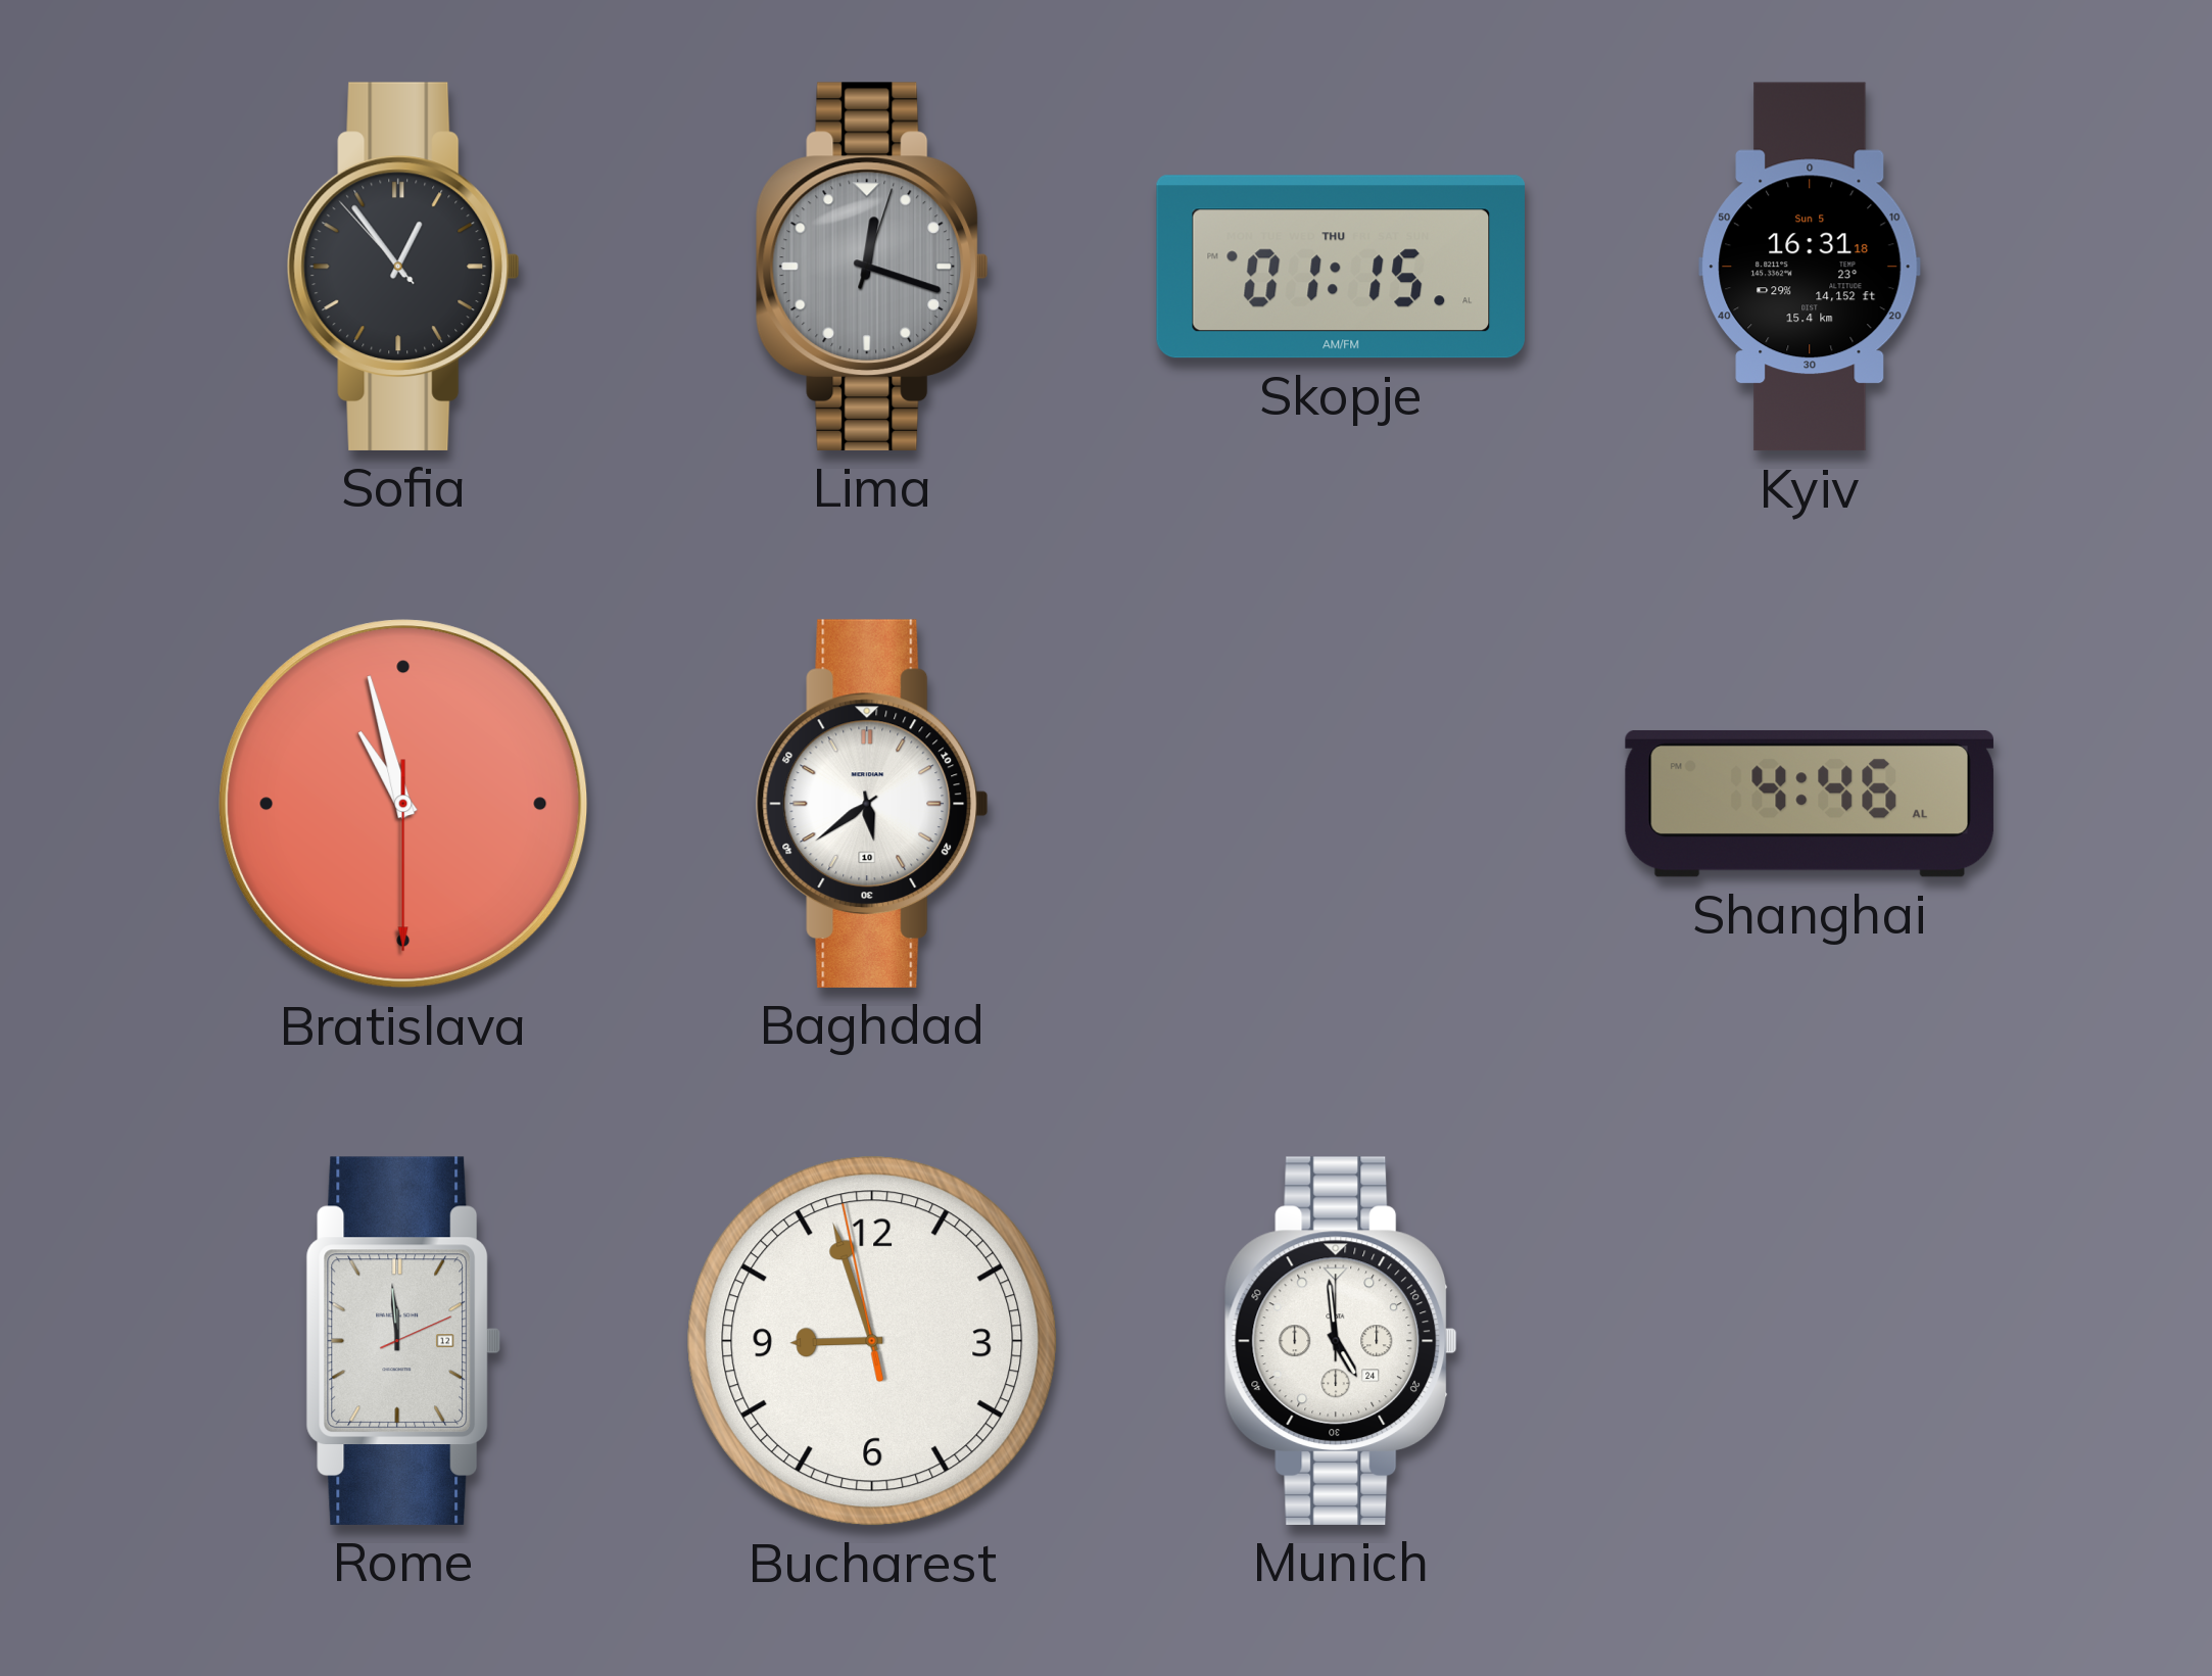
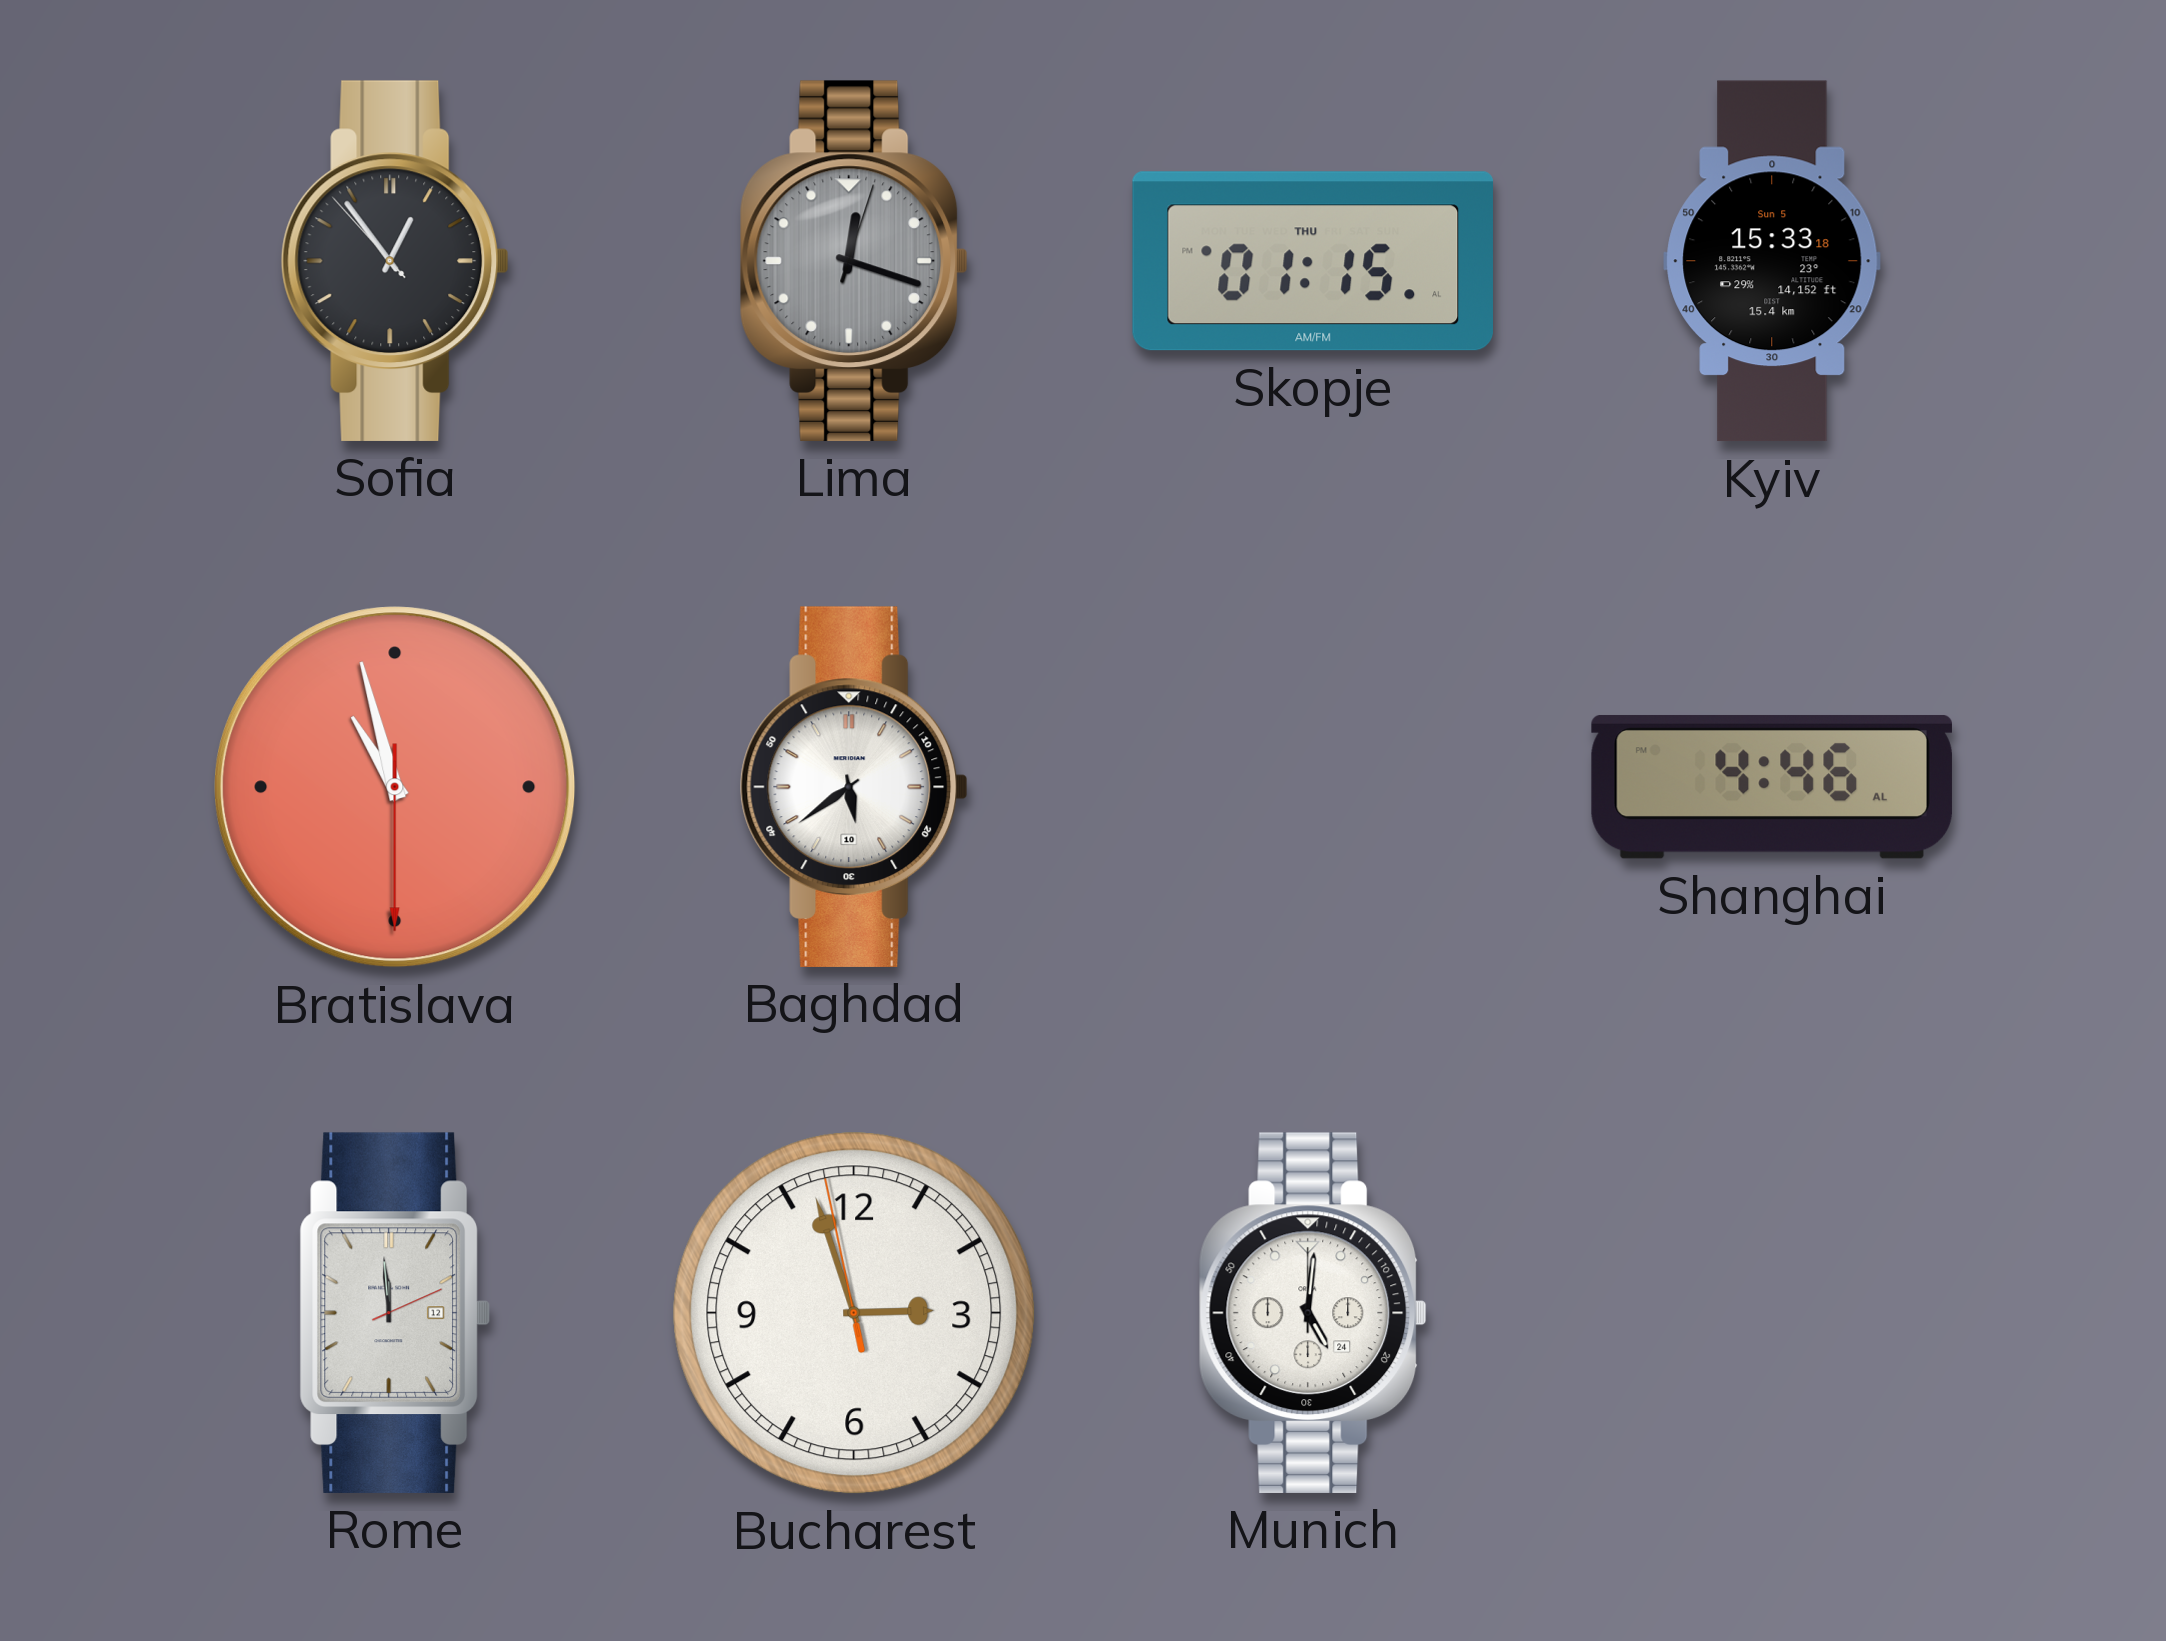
Kyiv: 16:31 -> 15:33
Bucharest: 8:56 -> 2:56
Munich: 4:59 -> 5:01
